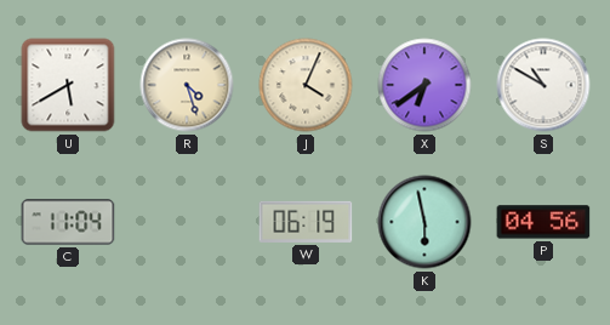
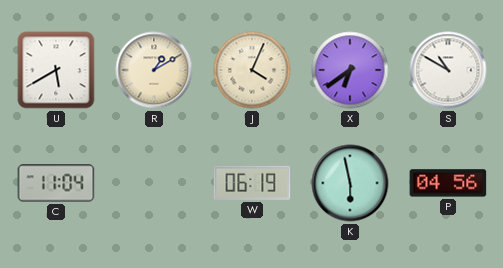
R: 4:27 -> 1:10
